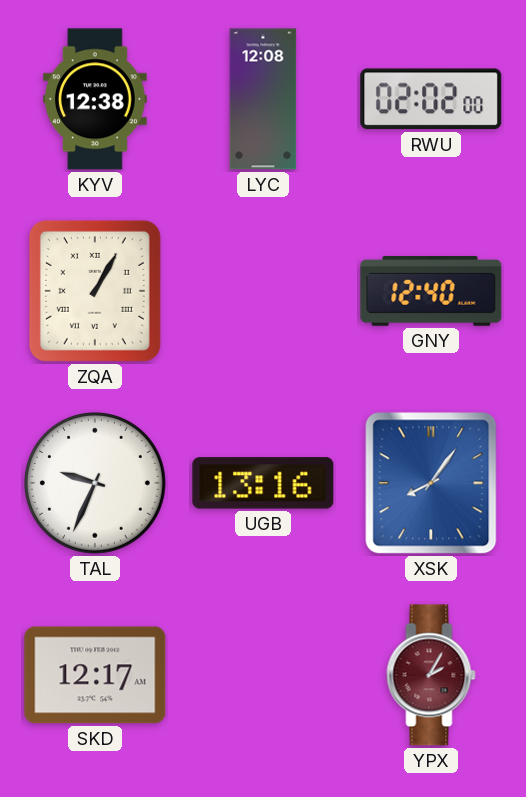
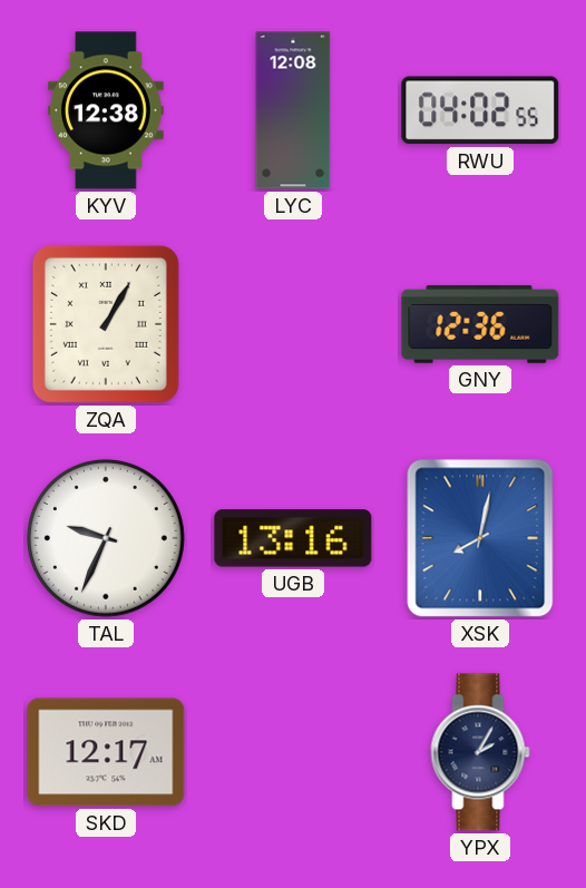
RWU: 02:02 -> 04:02
GNY: 12:40 -> 12:36
XSK: 8:06 -> 8:02
YPX dial: burgundy -> navy
